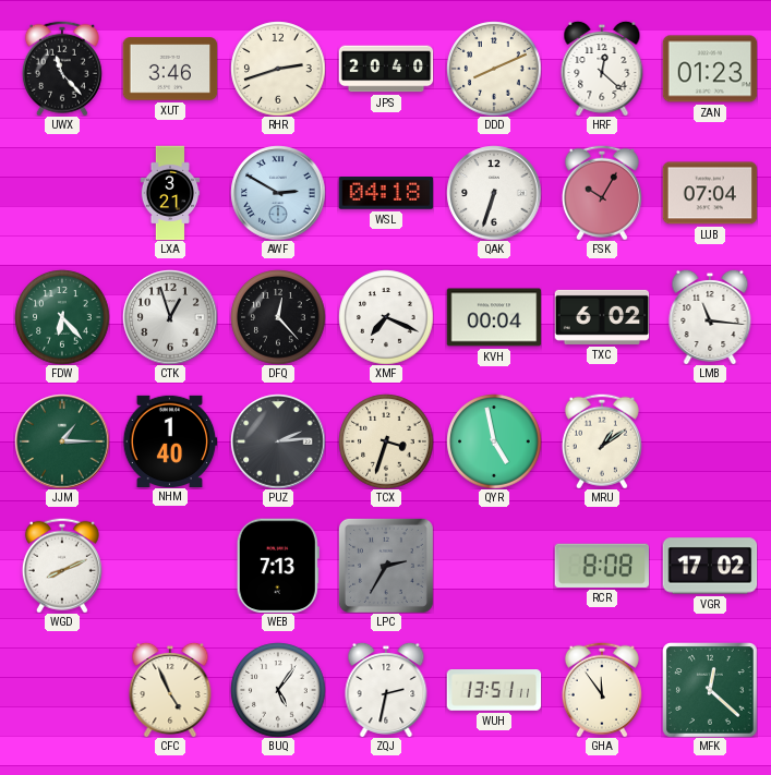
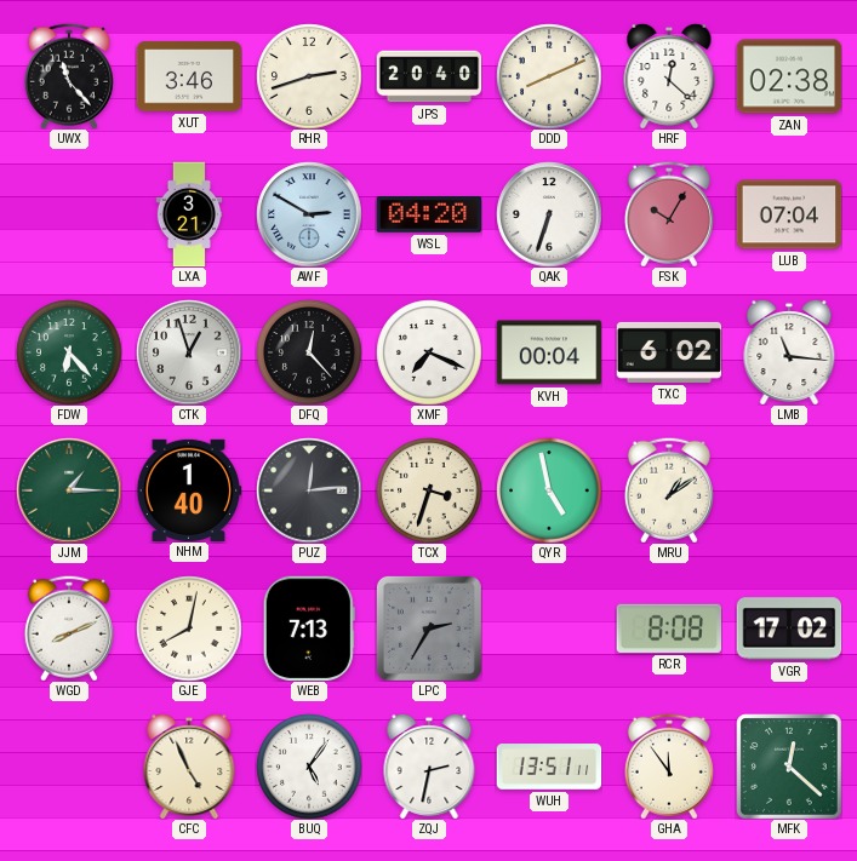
ZAN: 01:23 -> 02:38
WSL: 04:18 -> 04:20
PUZ: 2:14 -> 12:14
GJE: none -> 8:02
